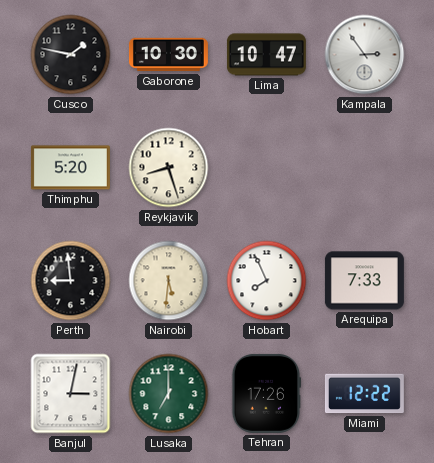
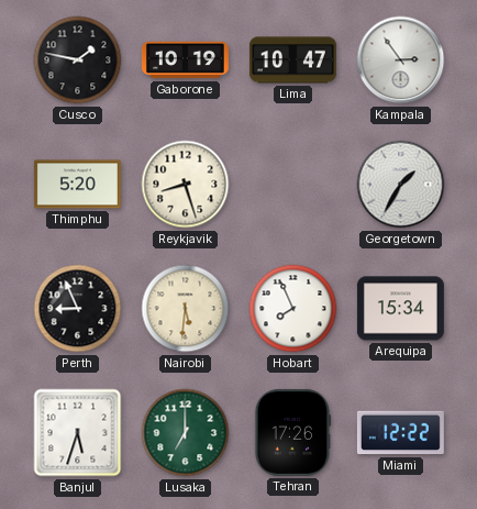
Gaborone: 10:30 -> 10:19
Georgetown: none -> 1:35
Perth: 8:59 -> 8:56
Arequipa: 7:33 -> 15:34
Banjul: 3:02 -> 5:33
